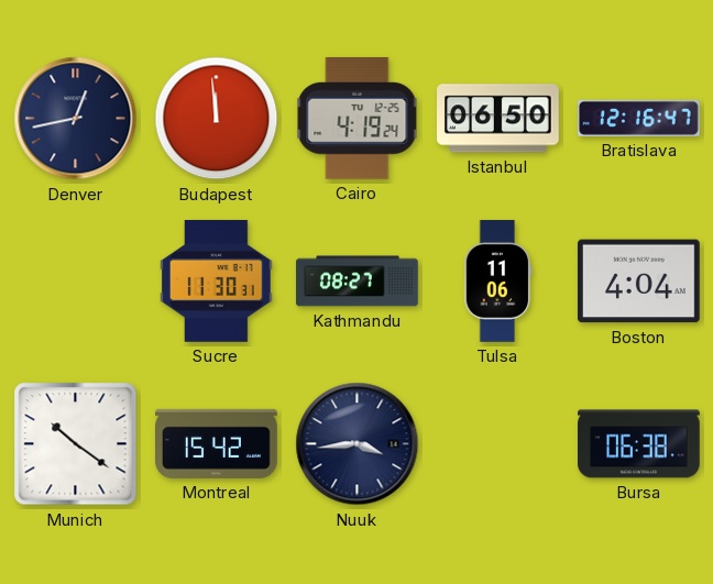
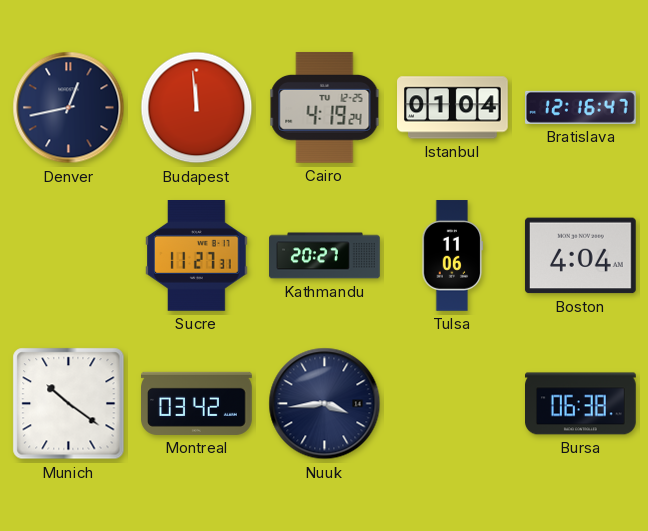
Istanbul: 06:50 -> 01:04
Sucre: 11:30 -> 11:27
Kathmandu: 08:27 -> 20:27
Montreal: 15:42 -> 03:42
